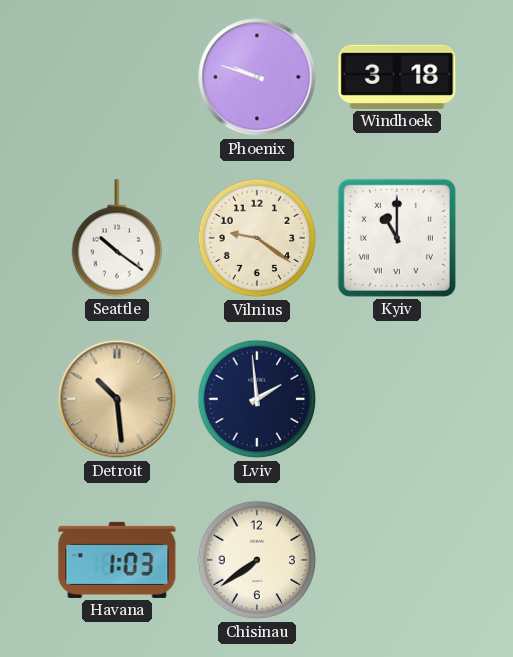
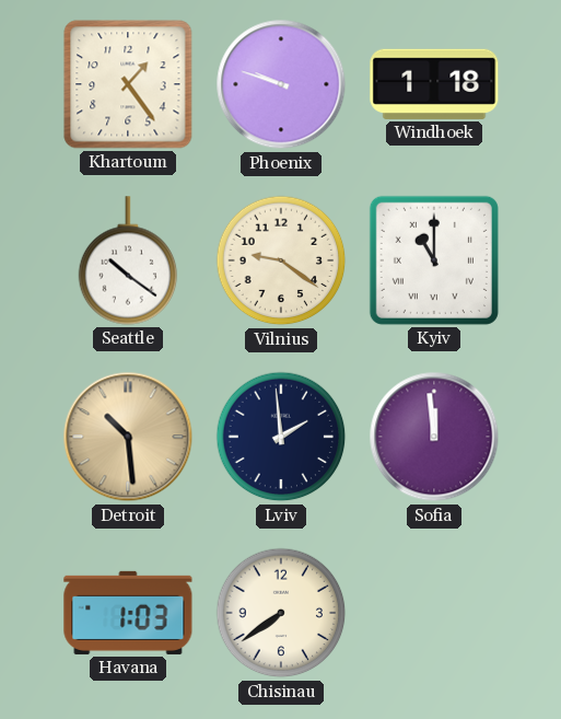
Khartoum: none -> 1:24
Windhoek: 3:18 -> 1:18
Sofia: none -> 11:59
